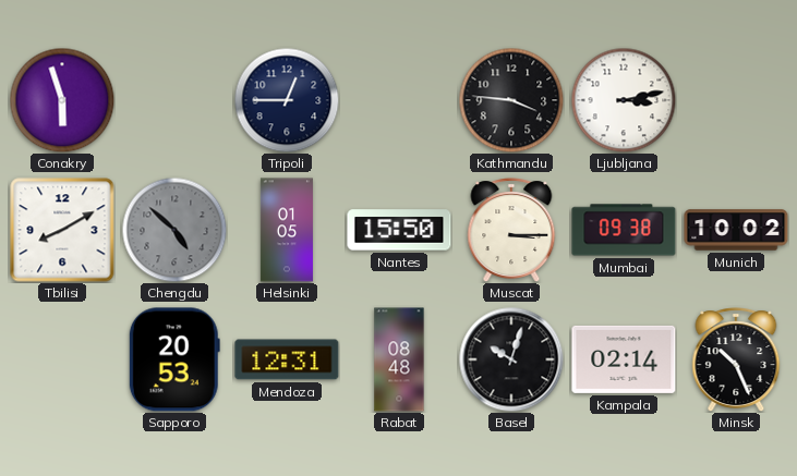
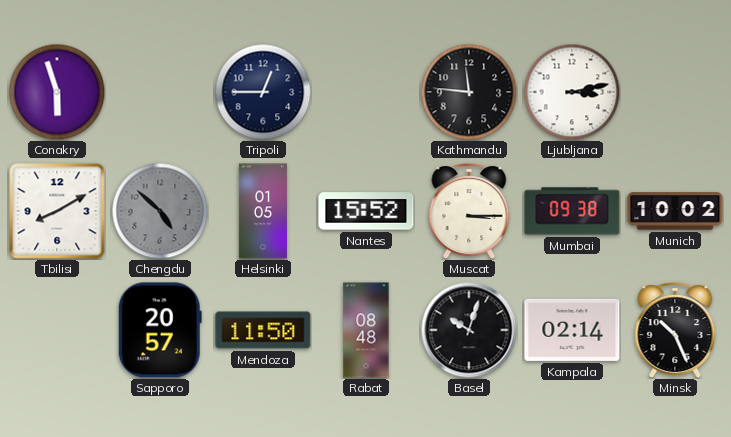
Kathmandu: 3:46 -> 11:46
Nantes: 15:50 -> 15:52
Sapporo: 20:53 -> 20:57
Mendoza: 12:31 -> 11:50
